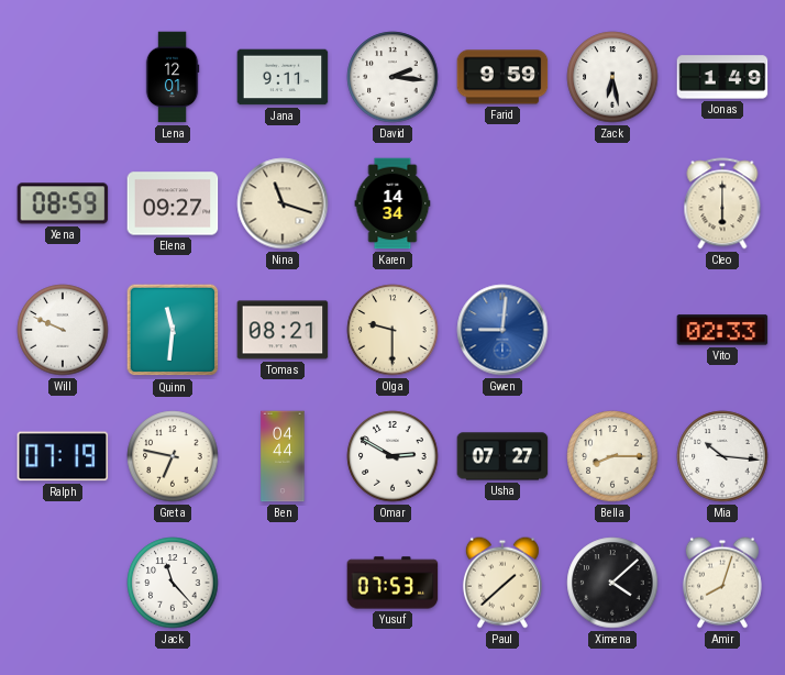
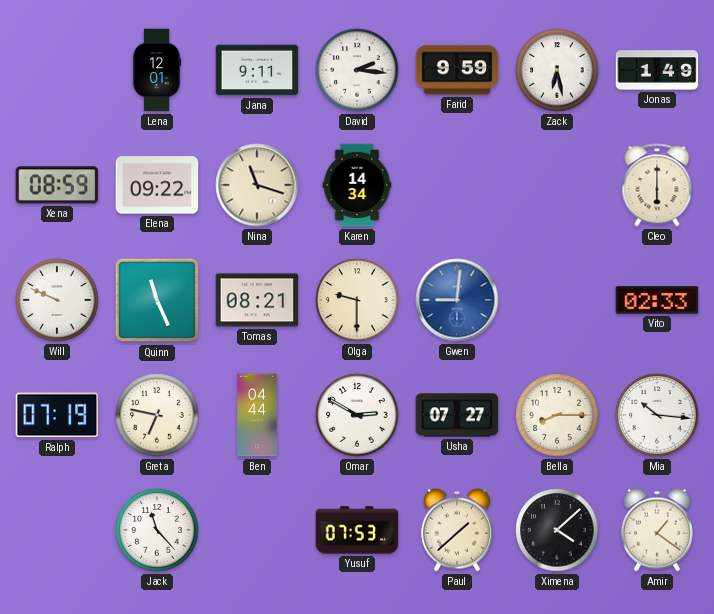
Elena: 09:27 -> 09:22
Quinn: 11:31 -> 11:26
Amir: 8:03 -> 1:21
